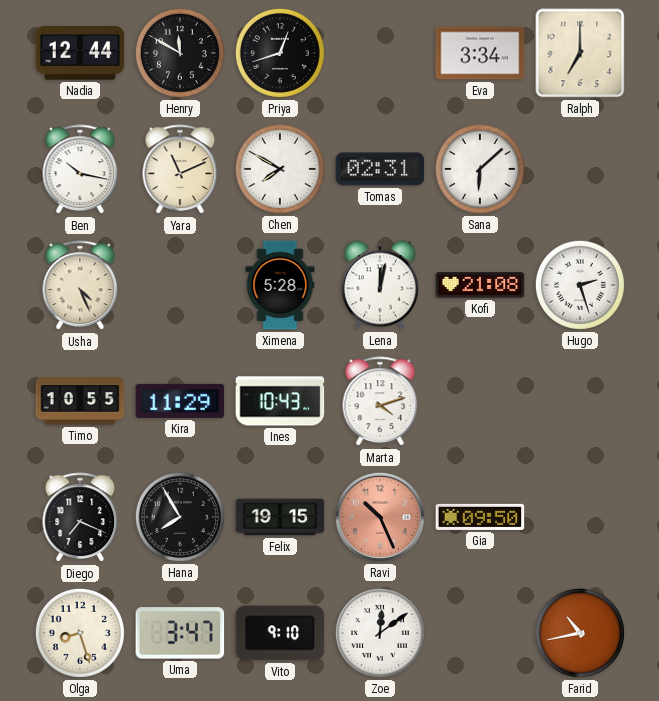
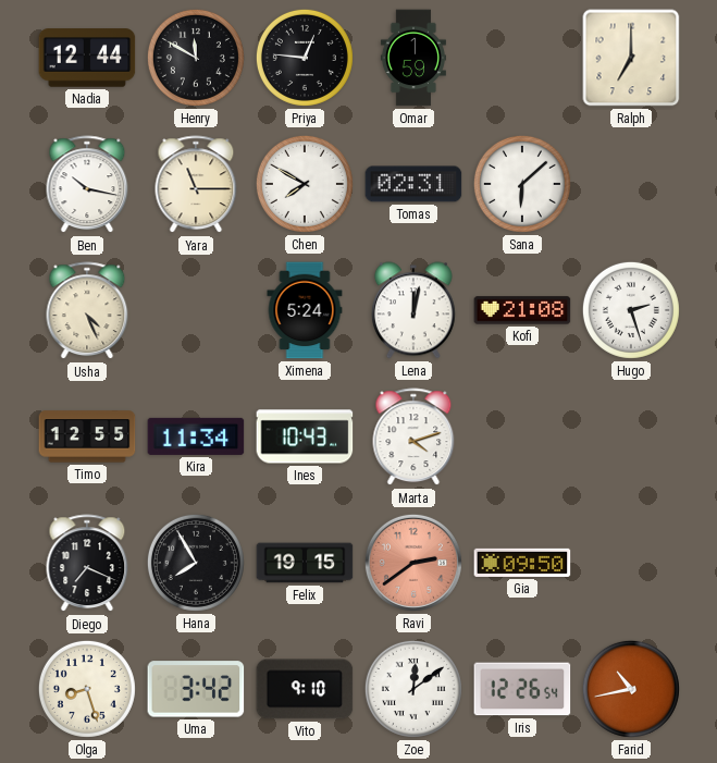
Priya: 12:42 -> 12:46
Omar: none -> 1:59
Eva: 3:34 -> none
Yara: 11:11 -> 11:15
Ximena: 5:28 -> 5:24
Timo: 10:55 -> 12:55
Kira: 11:29 -> 11:34
Ravi: 10:26 -> 2:39
Uma: 3:47 -> 3:42
Iris: none -> 12:26
